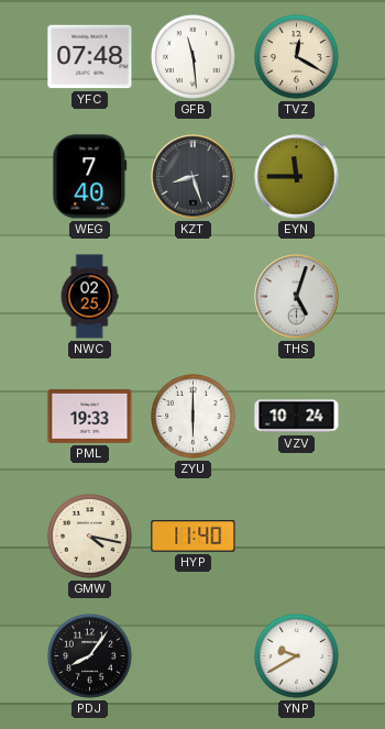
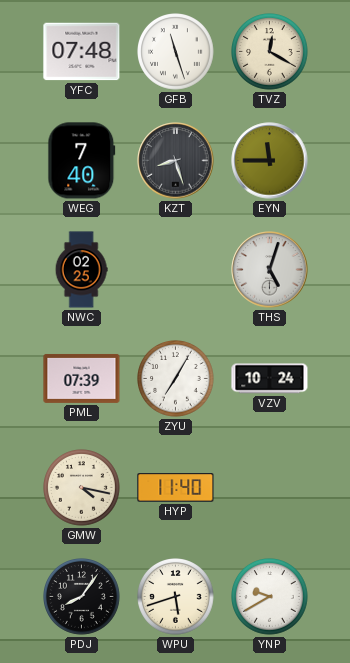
GFB: 11:29 -> 11:27
PML: 19:33 -> 07:39
ZYU: 6:00 -> 7:05
WPU: none -> 5:42
